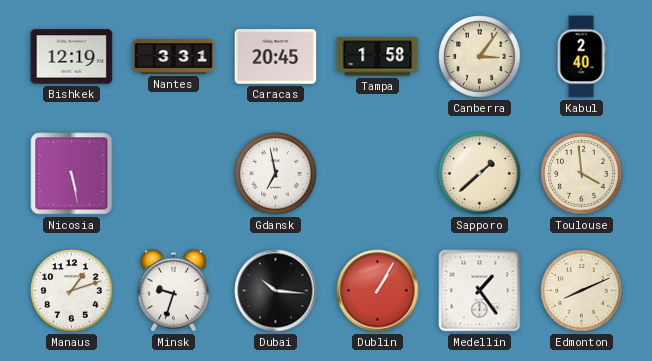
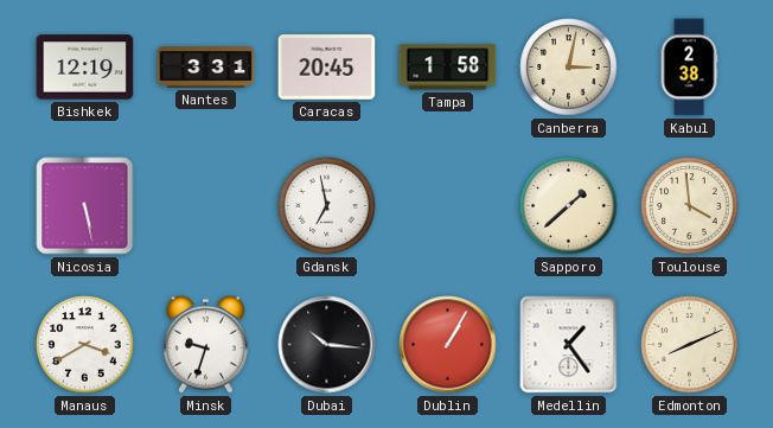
Canberra: 3:06 -> 3:02
Kabul: 2:40 -> 2:38
Manaus: 1:12 -> 3:40
